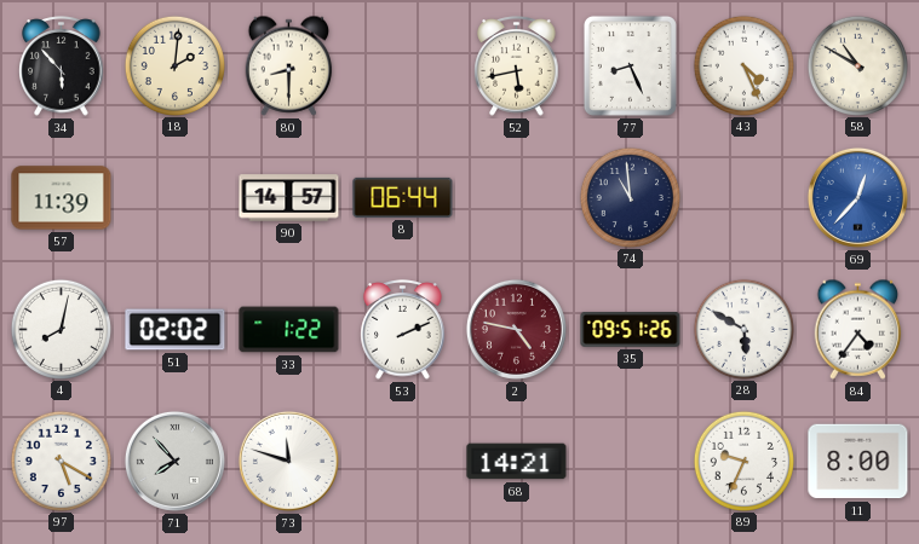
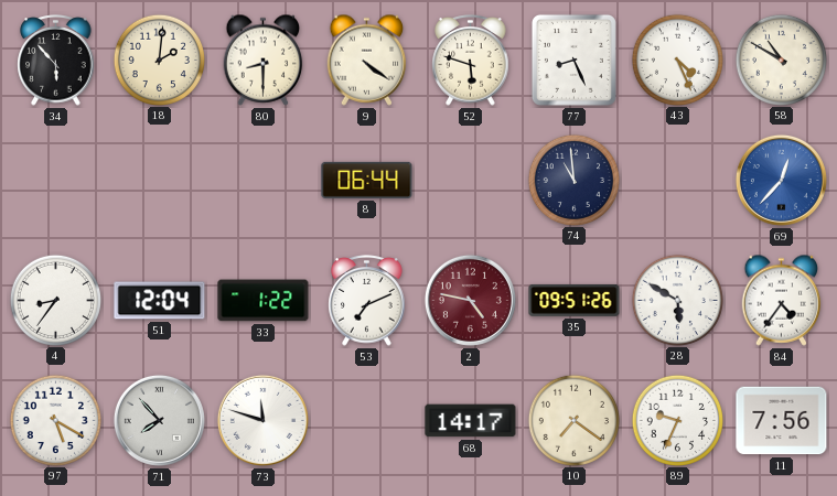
9: none -> 4:21
52: 5:43 -> 5:48
57: 11:39 -> none
90: 14:57 -> none
4: 8:02 -> 8:36
51: 02:02 -> 12:04
53: 2:11 -> 7:11
68: 14:21 -> 14:17
10: none -> 7:21
11: 8:00 -> 7:56
